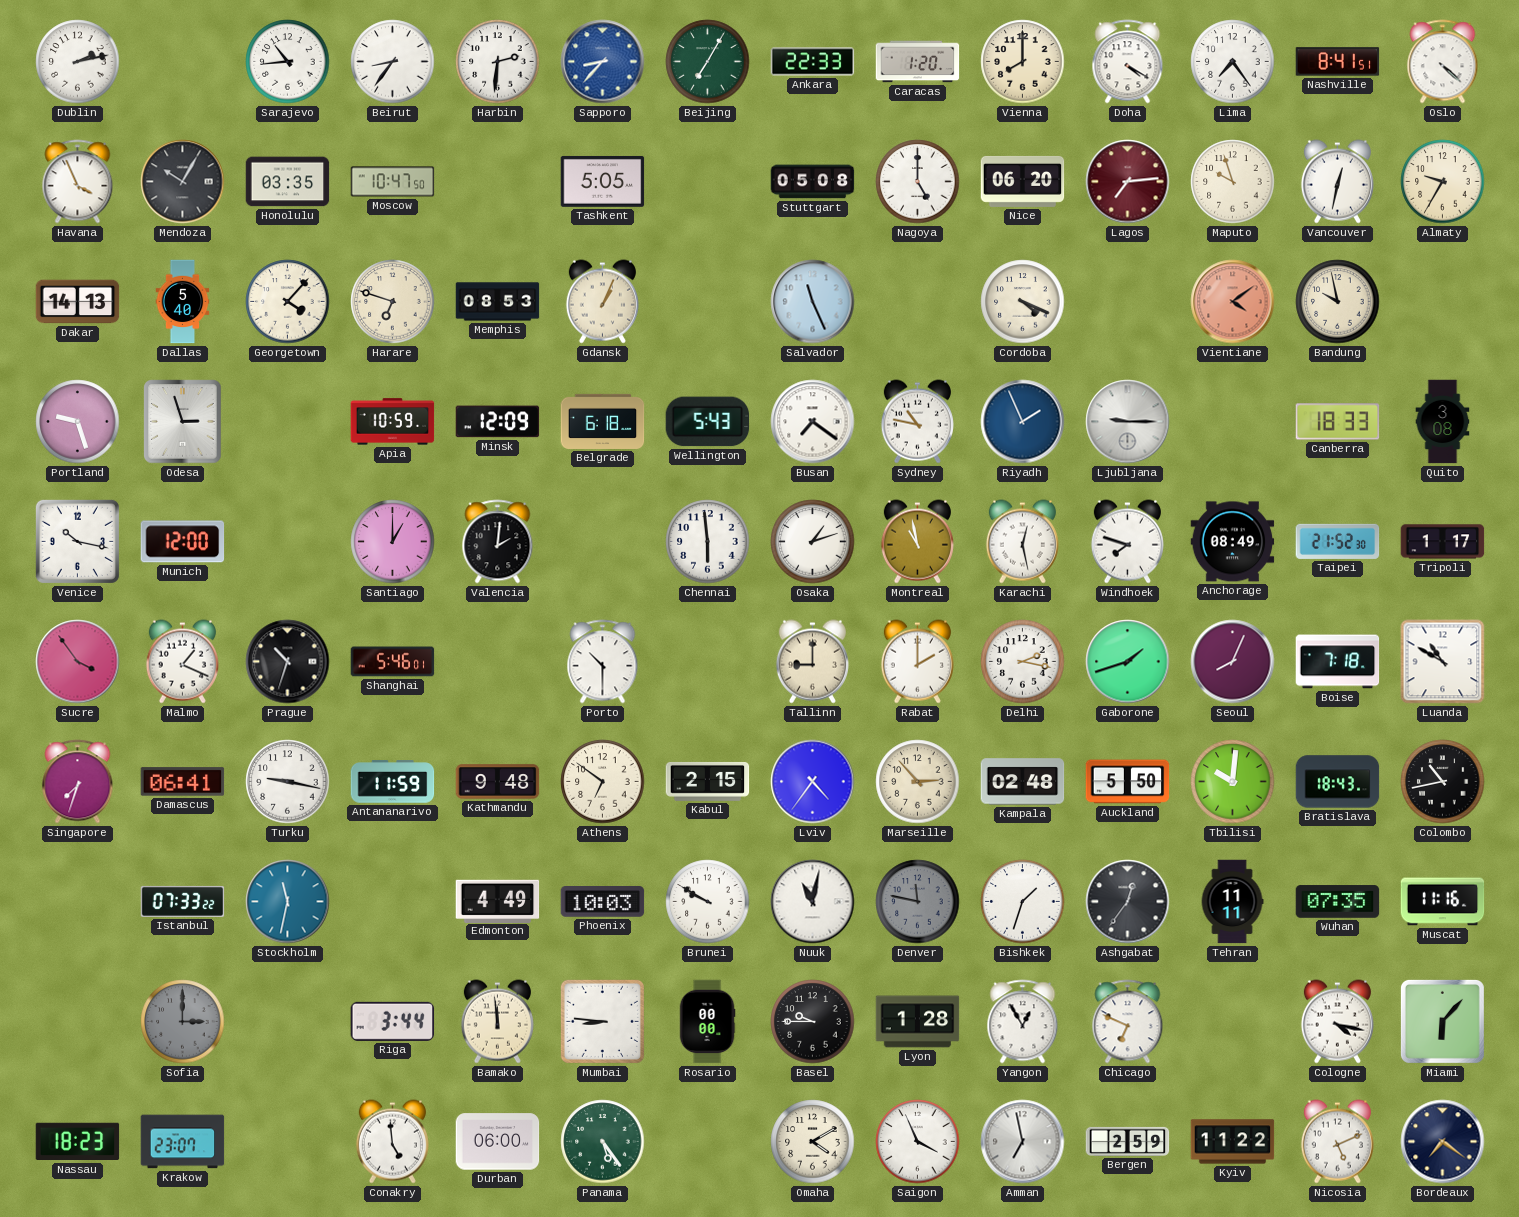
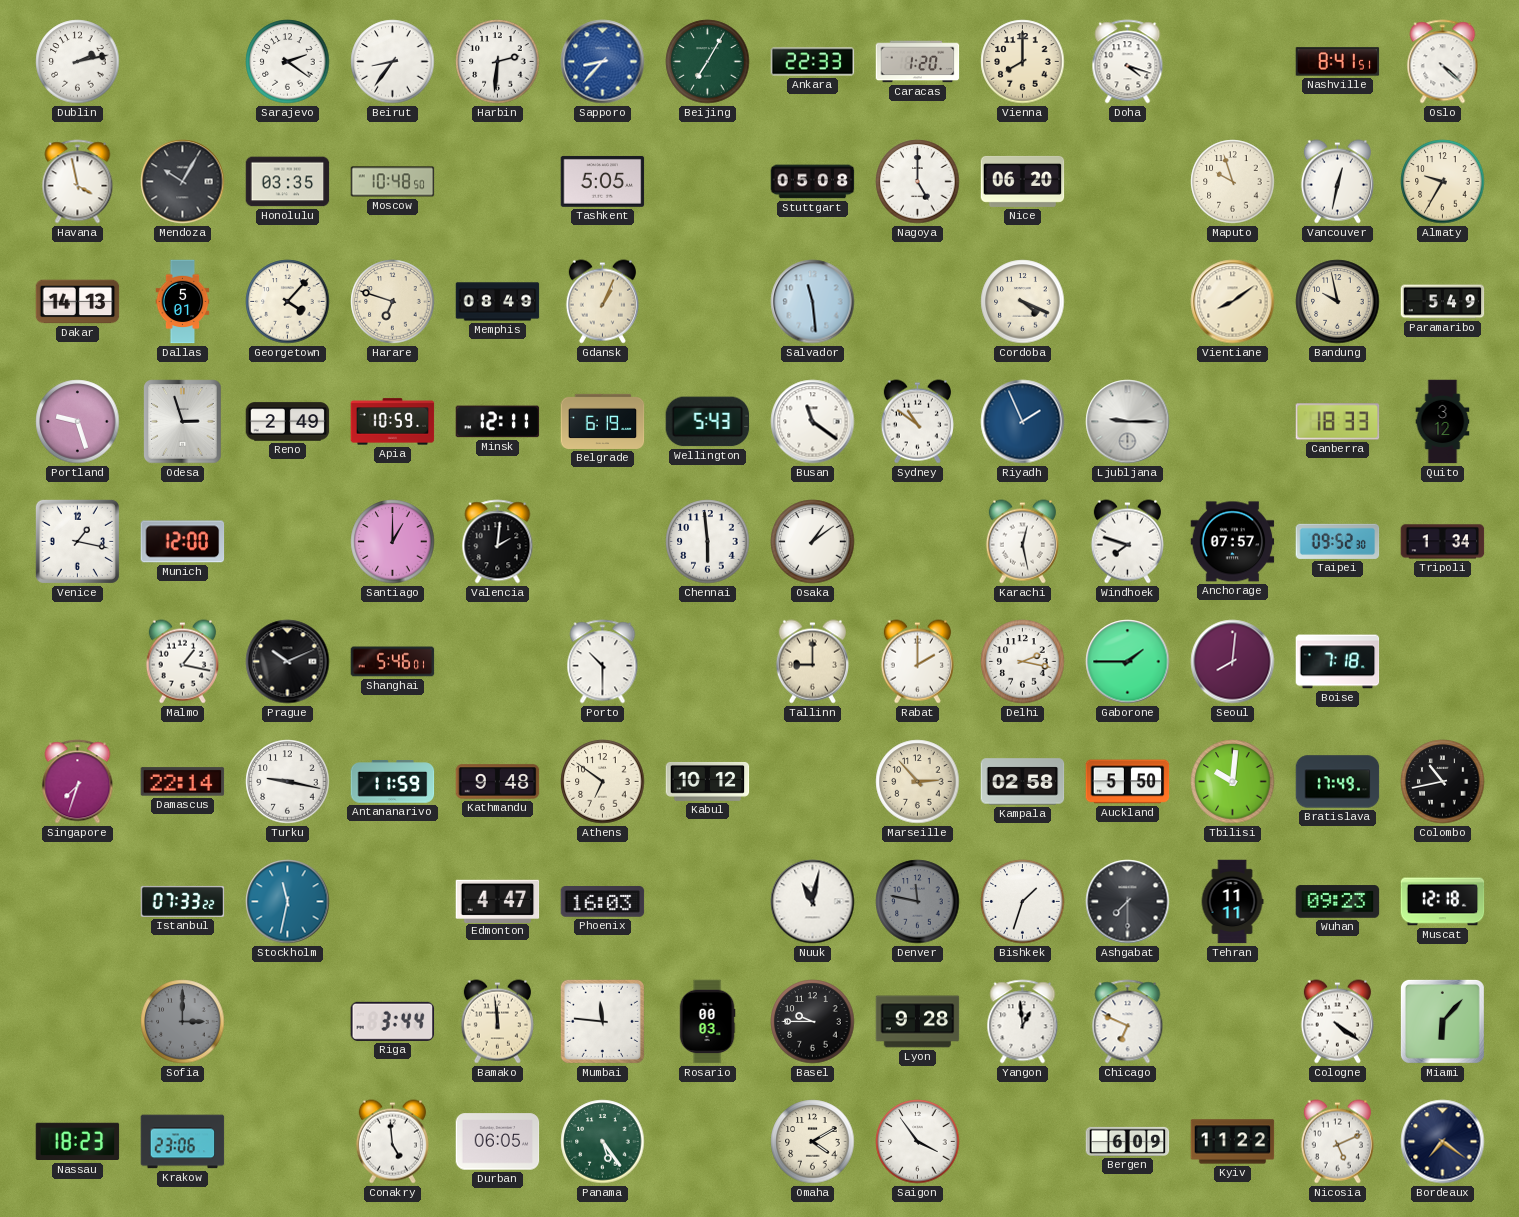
Sarajevo: 10:44 -> 2:21
Doha: 4:20 -> 4:18
Lima: 7:24 -> none
Havana: 3:56 -> 3:58
Moscow: 10:47 -> 10:48
Lagos: 7:14 -> none
Dallas: 5:40 -> 5:01
Memphis: 08:53 -> 08:49
Salvador: 11:26 -> 11:29
Vientiane: 4:09 -> 8:09
Vientiane dial: salmon -> cream
Paramaribo: none -> 5:49
Reno: none -> 2:49
Minsk: 12:09 -> 12:11
Belgrade: 6:18 -> 6:19
Busan: 7:21 -> 11:21
Sydney: 10:47 -> 10:51
Quito: 3:08 -> 3:12
Venice: 10:17 -> 1:17
Osaka: 1:12 -> 1:09
Montreal: 10:58 -> none
Anchorage: 08:49 -> 07:57
Taipei: 21:52 -> 09:52
Tripoli: 1:17 -> 1:34
Sucre: 3:54 -> none
Malmo: 1:19 -> 1:17
Prague: 10:33 -> 10:11
Gaborone: 1:42 -> 1:45
Seoul: 8:04 -> 8:01
Luanda: 10:50 -> none
Damascus: 06:41 -> 22:14
Kabul: 2:15 -> 10:12
Lviv: 4:36 -> none
Kampala: 02:48 -> 02:58
Bratislava: 18:43 -> 17:49
Edmonton: 4:49 -> 4:47
Phoenix: 10:03 -> 16:03
Brunei: 9:50 -> none
Ashgabat: 12:36 -> 7:30
Wuhan: 07:35 -> 09:23
Muscat: 11:16 -> 12:18
Mumbai: 8:46 -> 11:46
Rosario: 00:00 -> 00:03
Lyon: 1:28 -> 9:28
Yangon: 12:55 -> 12:59
Cologne: 4:17 -> 4:21
Krakow: 23:07 -> 23:06
Durban: 06:00 -> 06:05
Saigon: 3:56 -> 3:54
Amman: 6:58 -> none
Bergen: 2:59 -> 6:09
